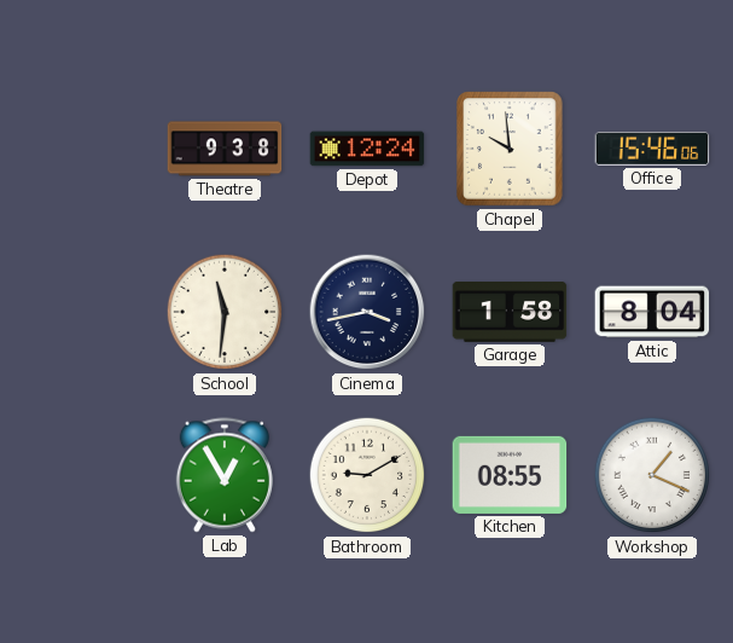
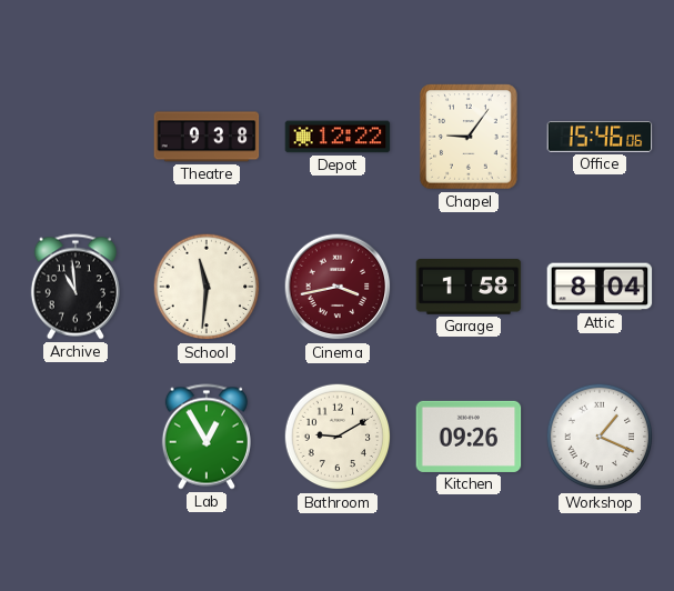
Depot: 12:24 -> 12:22
Chapel: 9:59 -> 9:06
Archive: none -> 10:59
Cinema dial: navy -> burgundy
Kitchen: 08:55 -> 09:26
